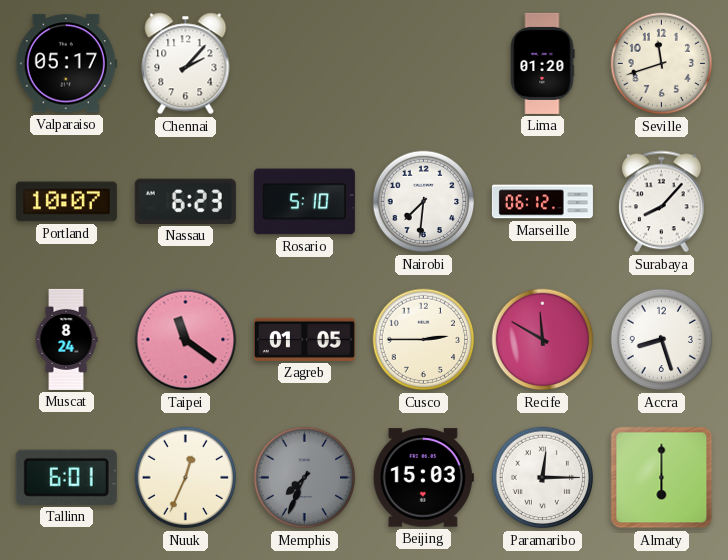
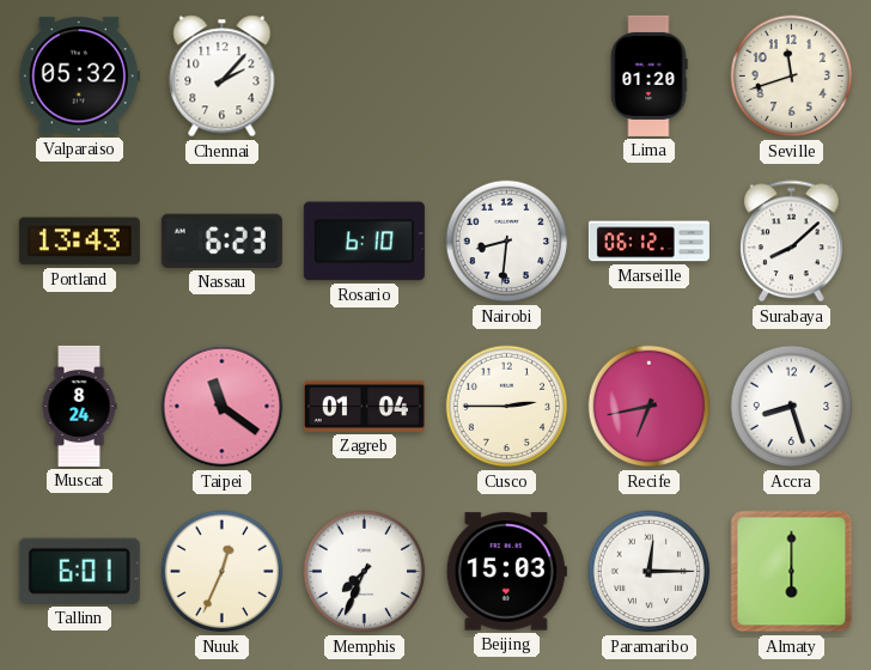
Valparaiso: 05:17 -> 05:32
Portland: 10:07 -> 13:43
Rosario: 5:10 -> 6:10
Nairobi: 7:31 -> 8:31
Surabaya: 8:07 -> 8:08
Zagreb: 01:05 -> 01:04
Recife: 11:50 -> 6:43
Memphis dial: grey -> white
